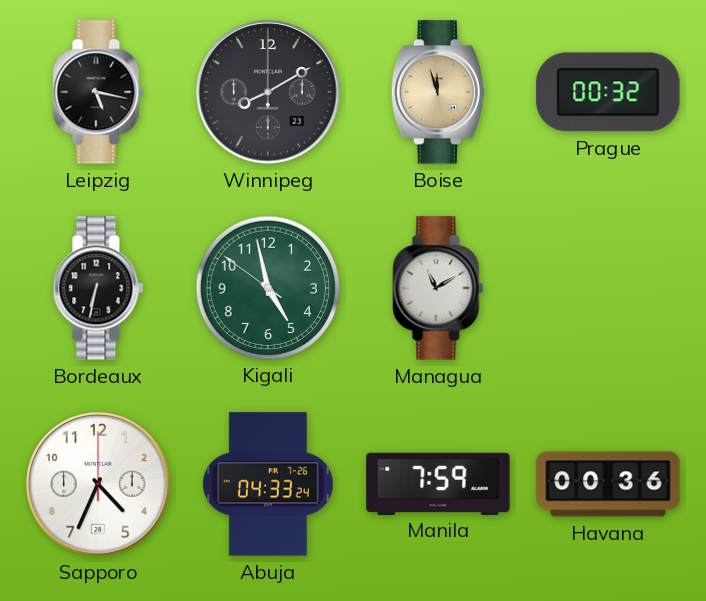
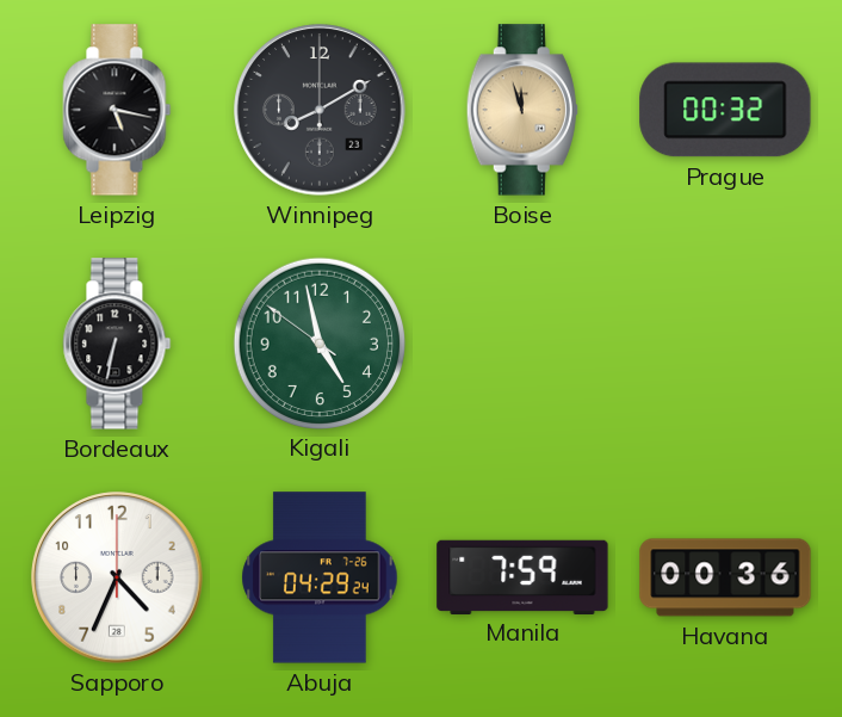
Managua: 11:10 -> none
Abuja: 04:33 -> 04:29
